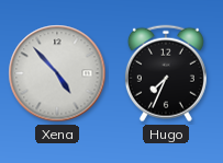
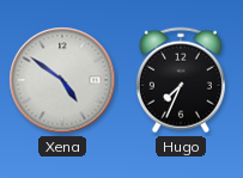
Xena: 4:53 -> 4:51
